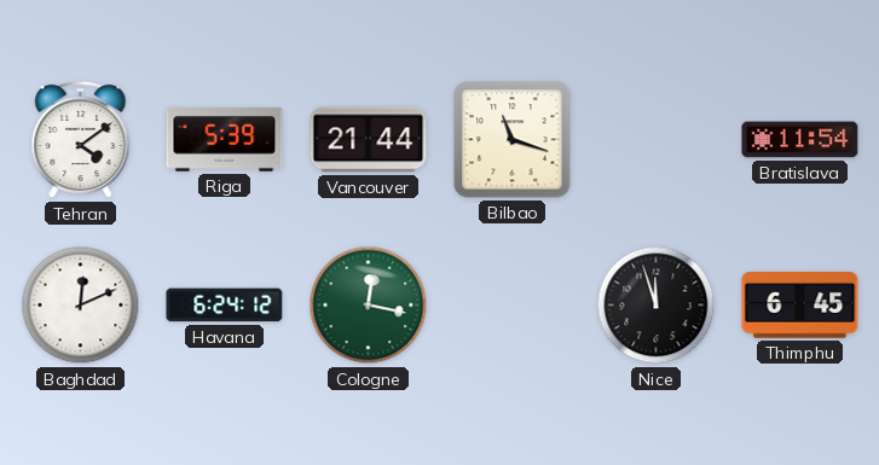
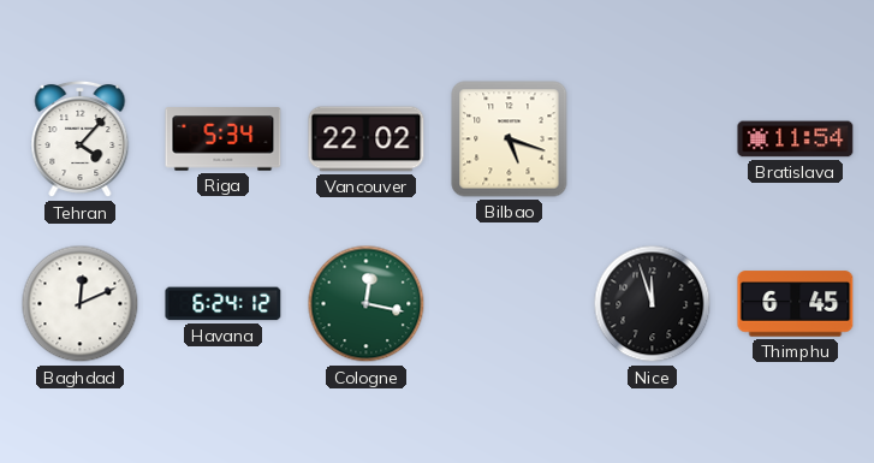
Tehran: 4:09 -> 4:07
Riga: 5:39 -> 5:34
Vancouver: 21:44 -> 22:02
Bilbao: 11:18 -> 5:18
